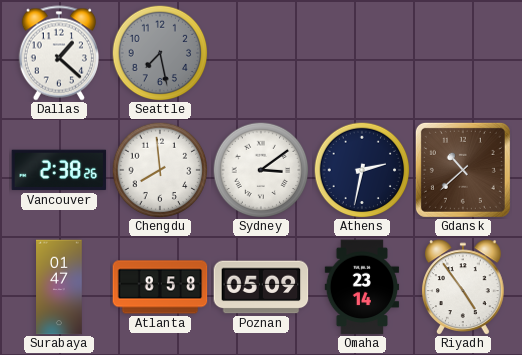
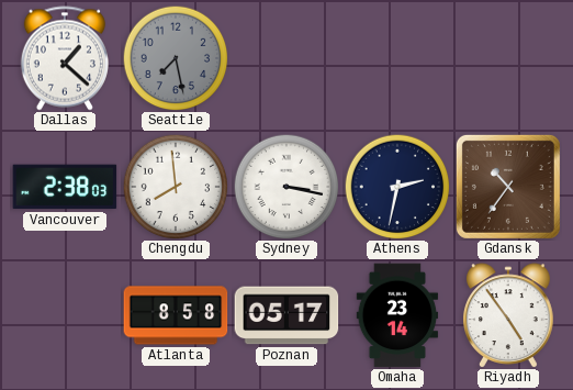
Vancouver: 2:38:26 -> 2:38:03
Sydney: 3:09 -> 3:17
Gdansk: 10:38 -> 10:36
Surabaya: 01:47 -> none
Poznan: 05:09 -> 05:17
